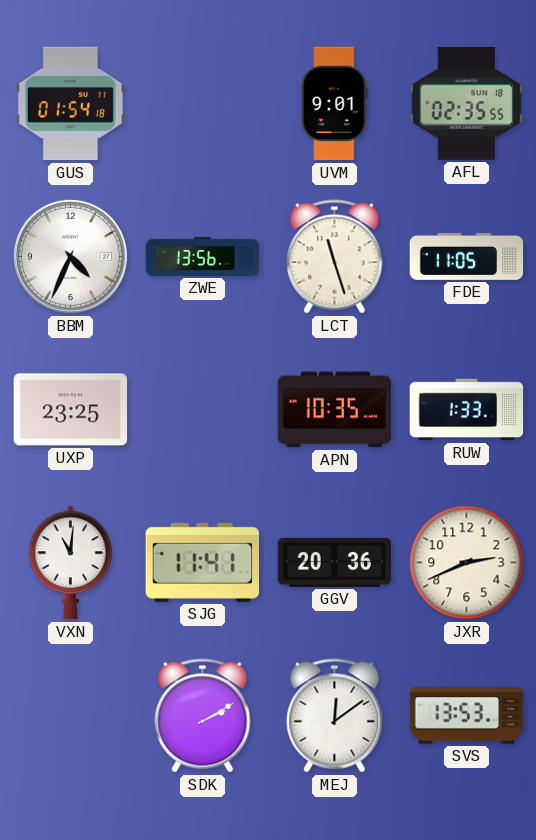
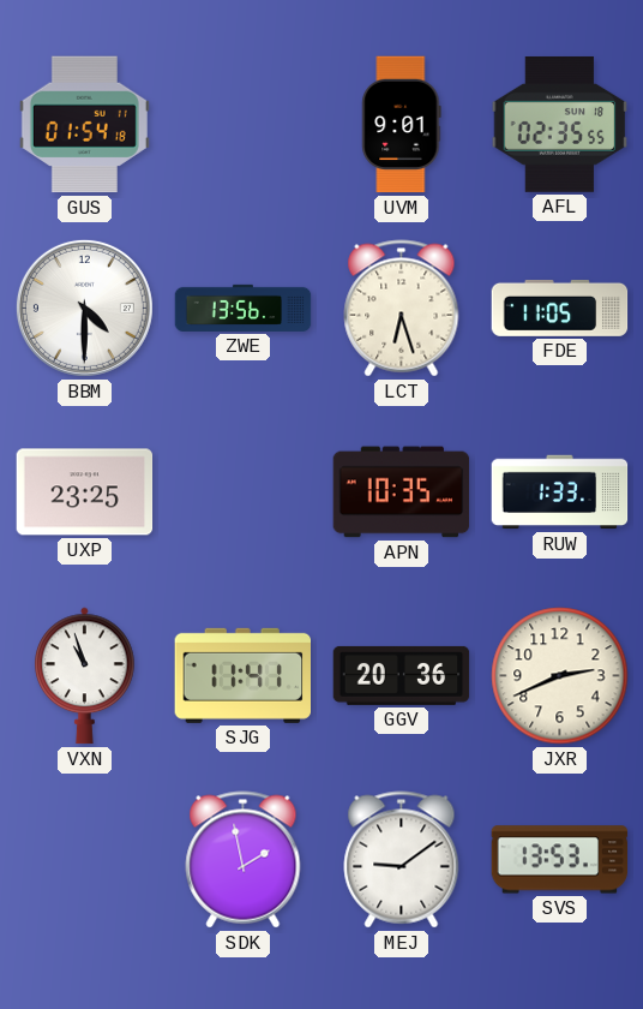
BBM: 4:34 -> 4:30
LCT: 11:27 -> 6:27
VXN: 11:01 -> 10:57
SDK: 2:10 -> 1:58
MEJ: 12:09 -> 9:09
